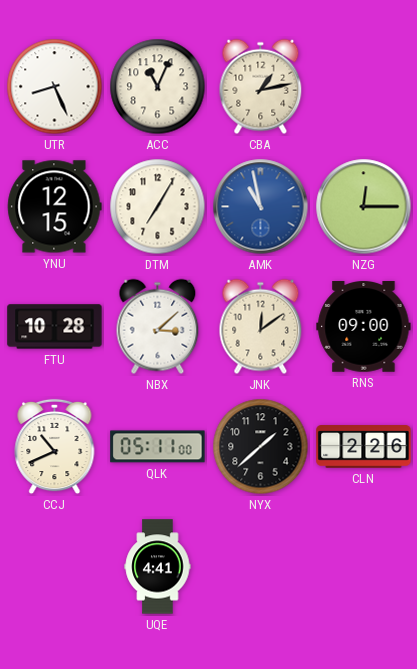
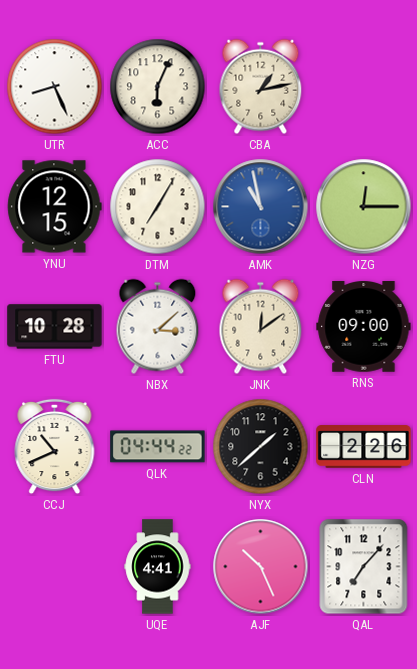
ACC: 11:04 -> 6:04
QLK: 05:11 -> 04:44
AJF: none -> 10:26
QAL: none -> 7:07
